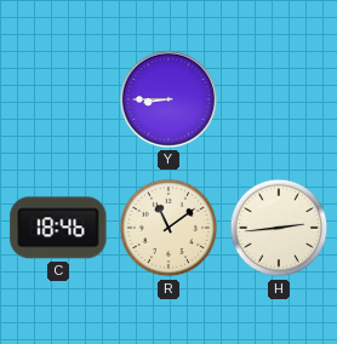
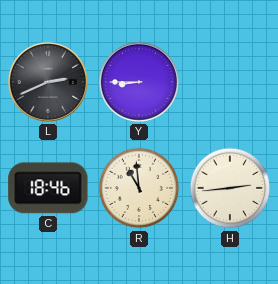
L: none -> 2:41
R: 11:09 -> 10:59
